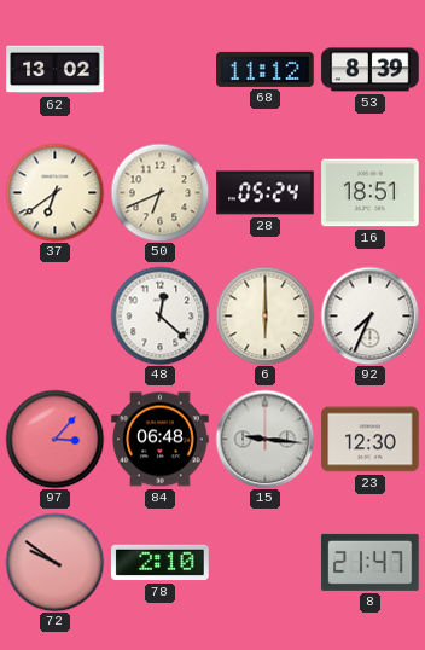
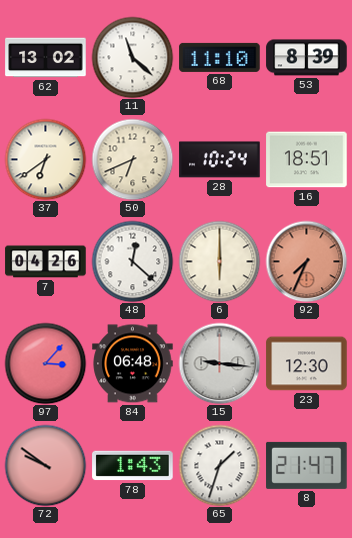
11: none -> 11:22
68: 11:12 -> 11:10
28: 05:24 -> 10:24
7: none -> 04:26
92 dial: white -> salmon
78: 2:10 -> 1:43
65: none -> 1:33
